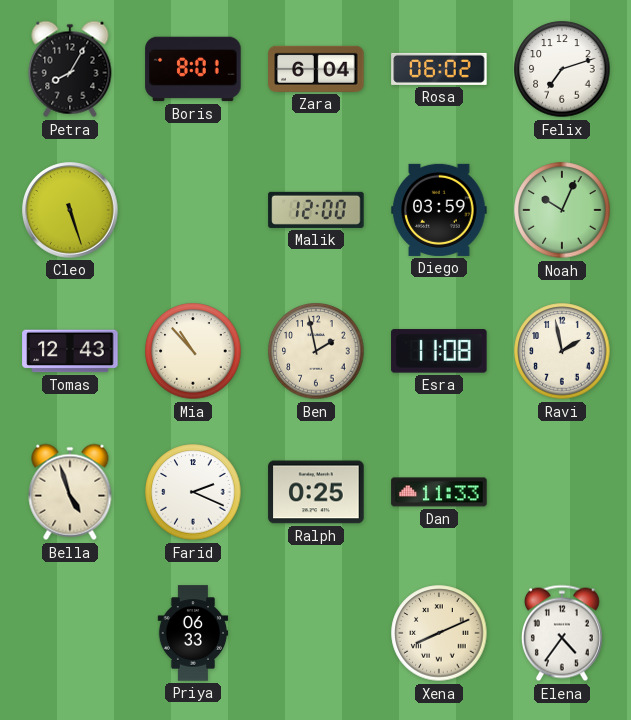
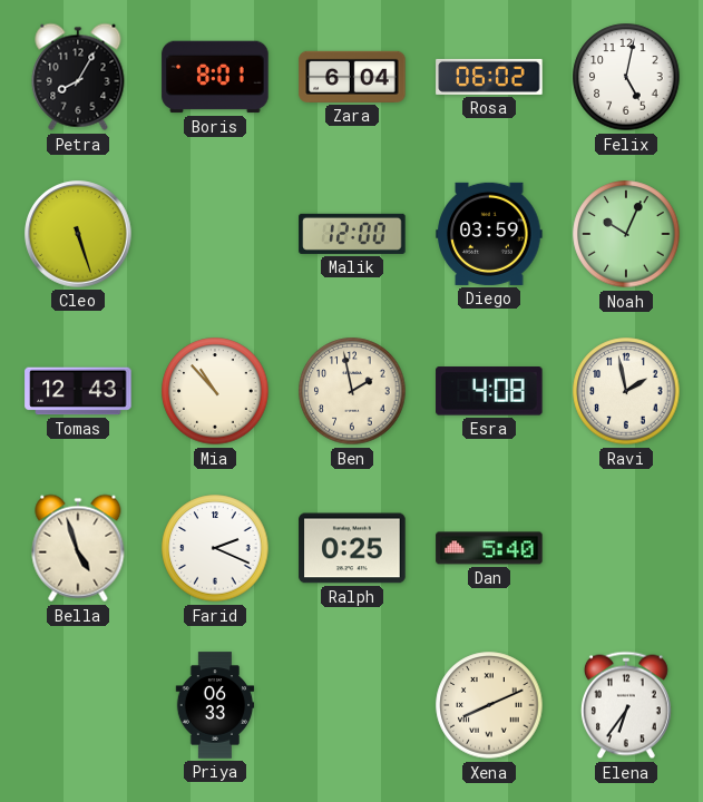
Felix: 7:12 -> 5:02
Esra: 11:08 -> 4:08
Dan: 11:33 -> 5:40
Elena: 4:36 -> 6:36
